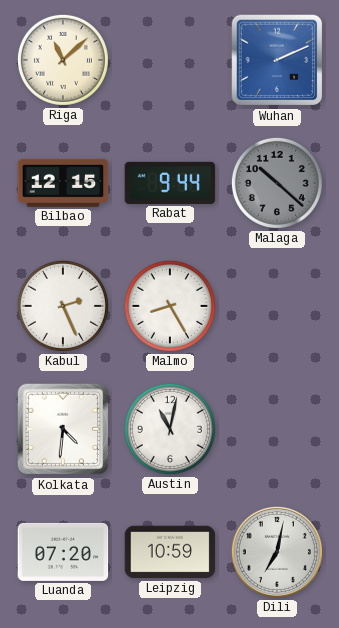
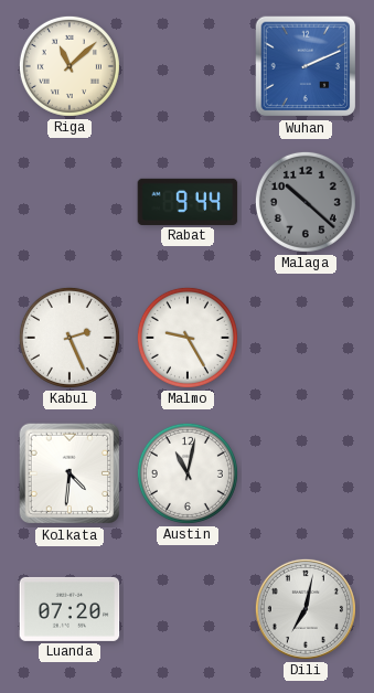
Bilbao: 12:15 -> none
Malmo: 8:25 -> 9:25
Leipzig: 10:59 -> none
